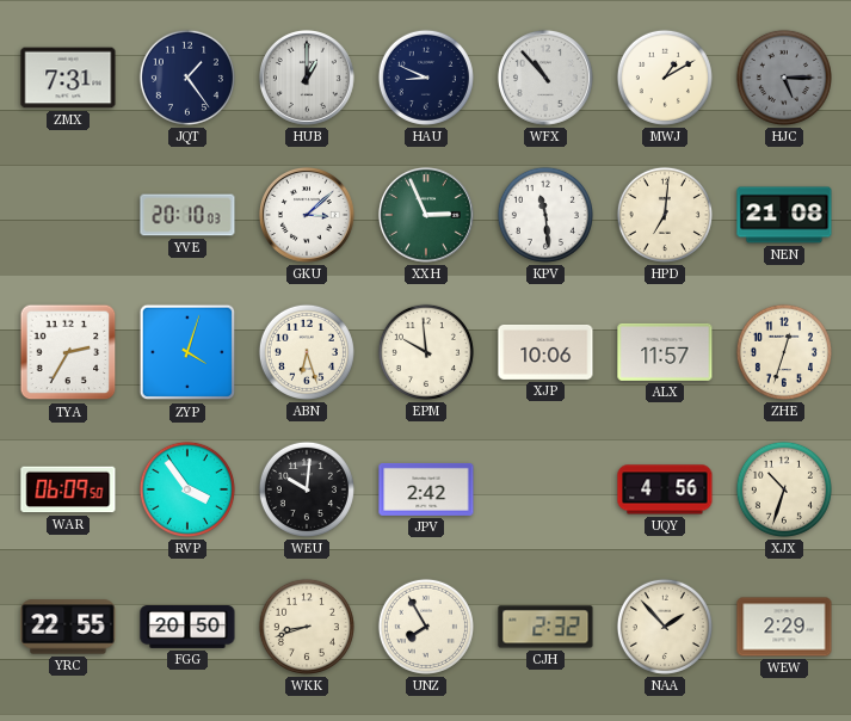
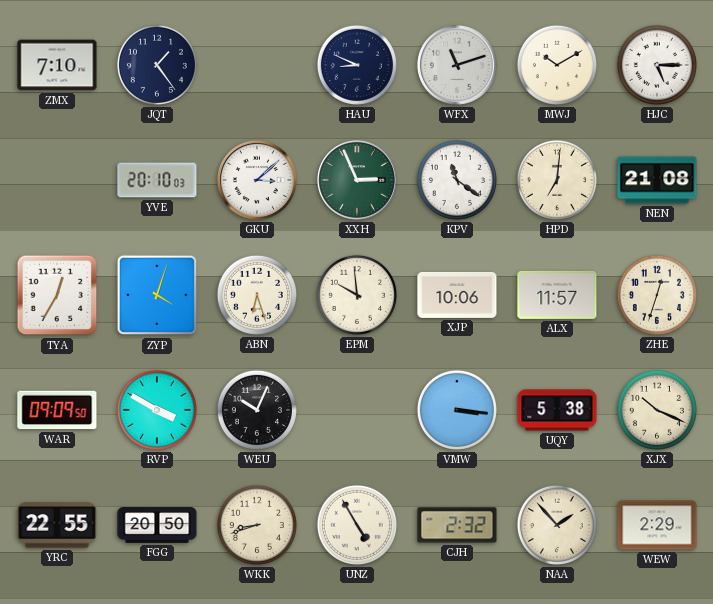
ZMX: 7:31 -> 7:10
HUB: 1:00 -> none
WFX: 10:53 -> 11:12
MWJ: 1:10 -> 10:10
HJC dial: grey -> white
KPV: 11:29 -> 11:21
TYA: 2:35 -> 12:35
WAR: 06:09 -> 09:09
RVP: 3:54 -> 3:50
WEU: 10:01 -> 10:04
JPV: 2:42 -> none
VMW: none -> 3:16
UQY: 4:56 -> 5:38
XJX: 10:33 -> 10:19
UNZ: 7:55 -> 4:55
